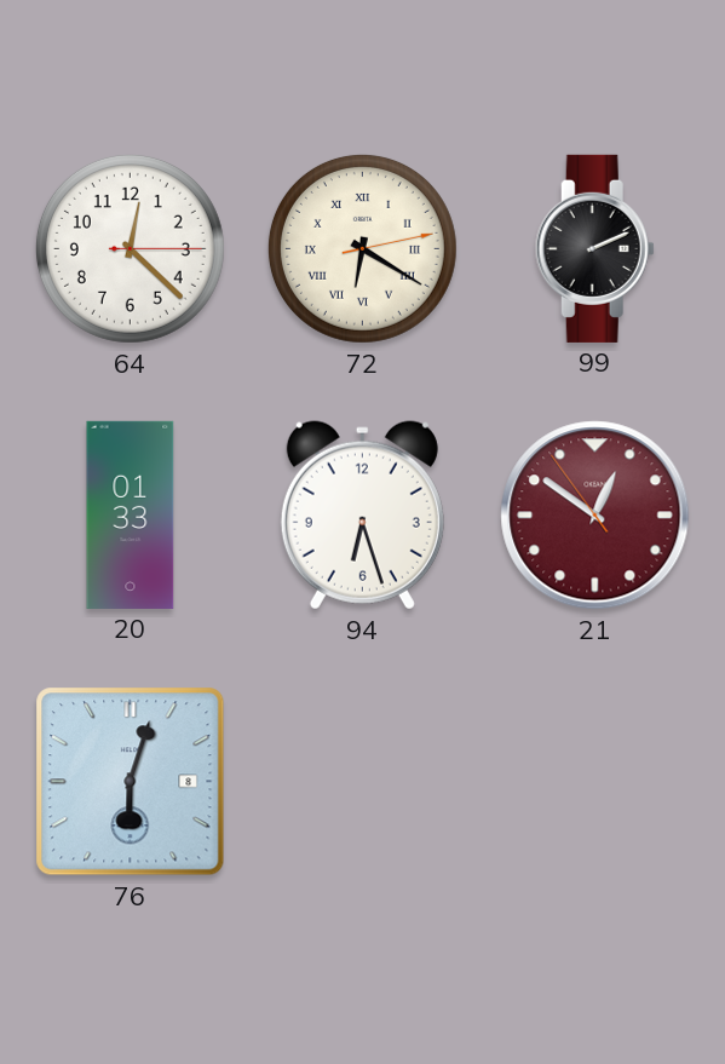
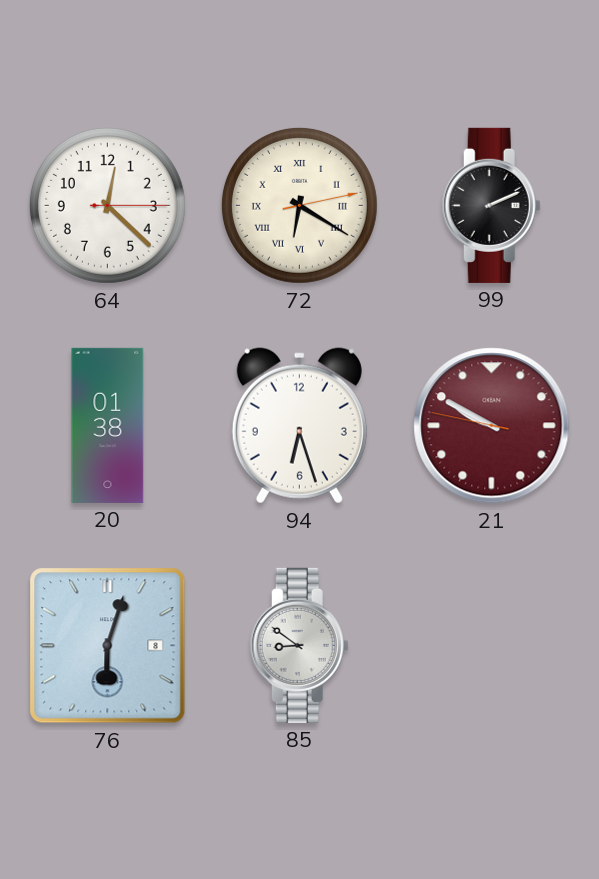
20: 01:33 -> 01:38
21: 12:50 -> 9:49
85: none -> 8:51
